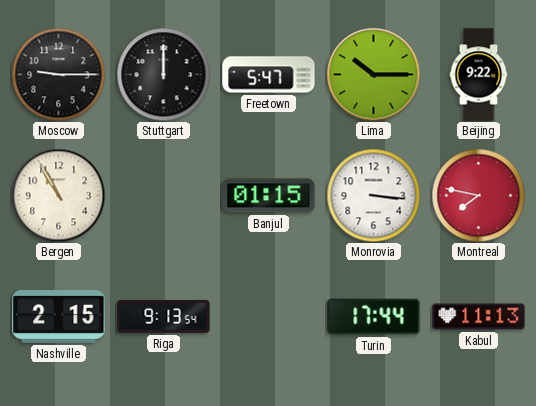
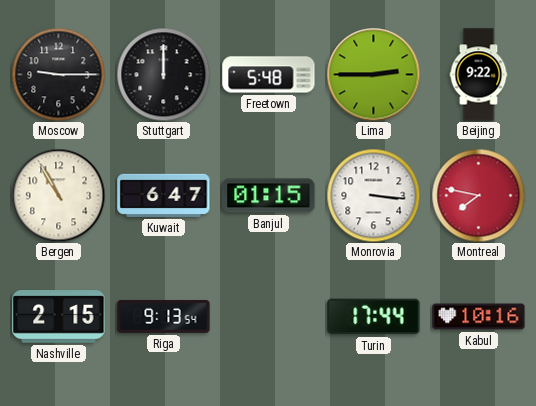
Freetown: 5:47 -> 5:48
Lima: 10:15 -> 2:45
Kuwait: none -> 6:47
Kabul: 11:13 -> 10:16
